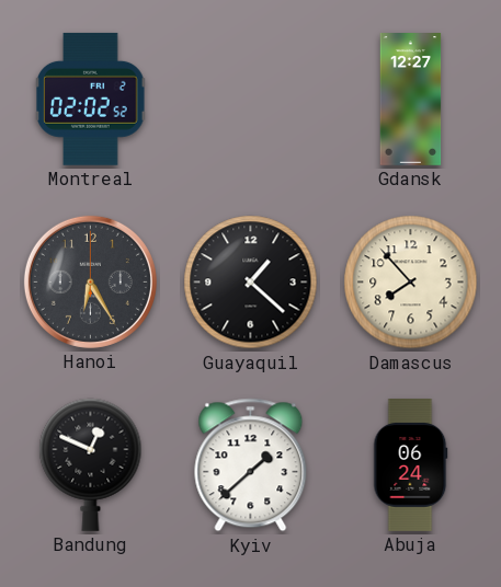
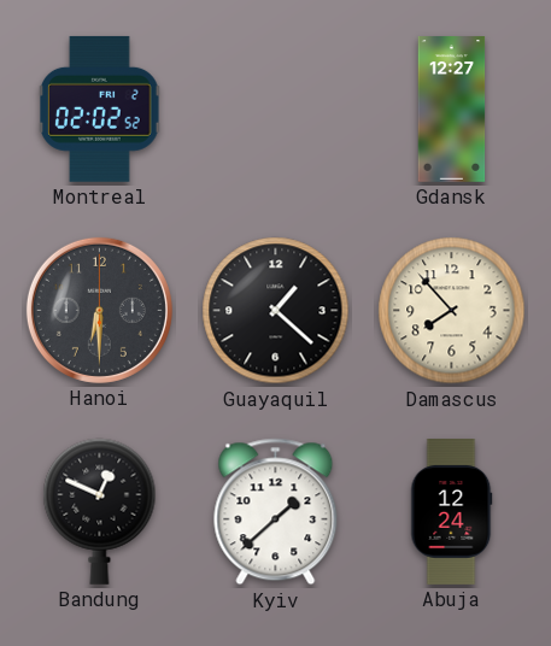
Hanoi: 6:25 -> 6:30
Abuja: 06:24 -> 12:24
